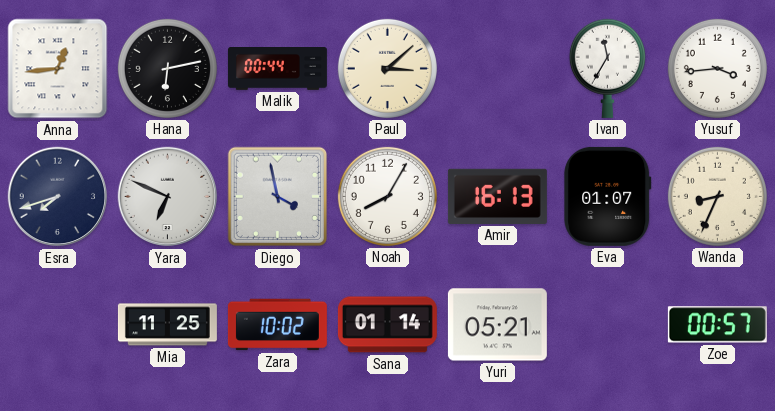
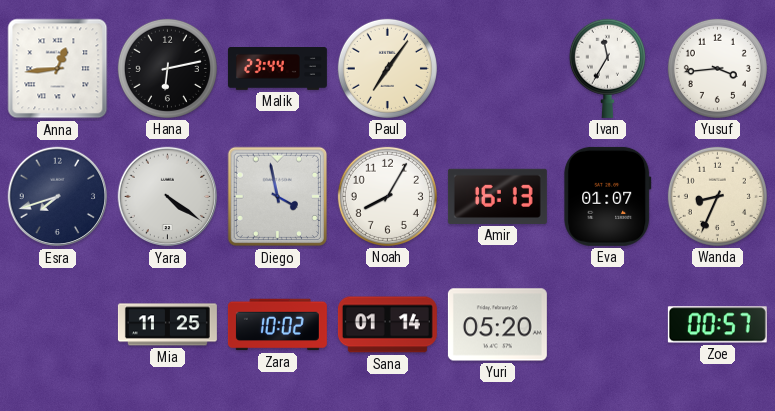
Malik: 00:44 -> 23:44
Paul: 3:08 -> 7:06
Yara: 6:49 -> 4:21
Yuri: 05:21 -> 05:20
